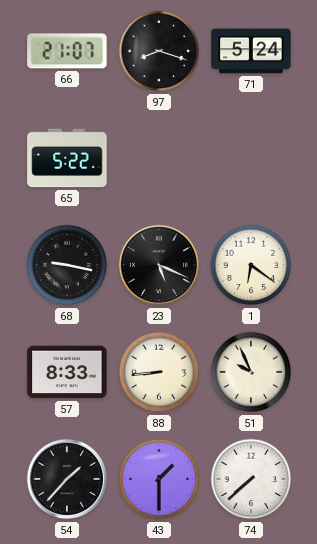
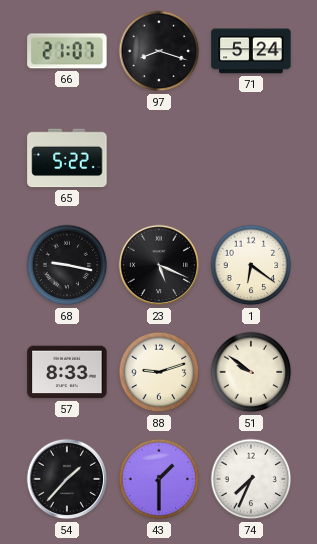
88: 8:44 -> 9:12
51: 9:56 -> 9:51
74: 7:38 -> 7:34
